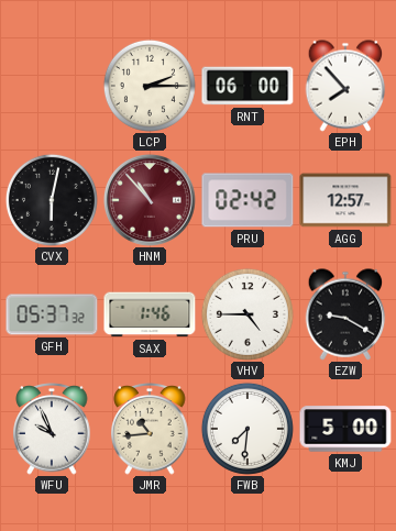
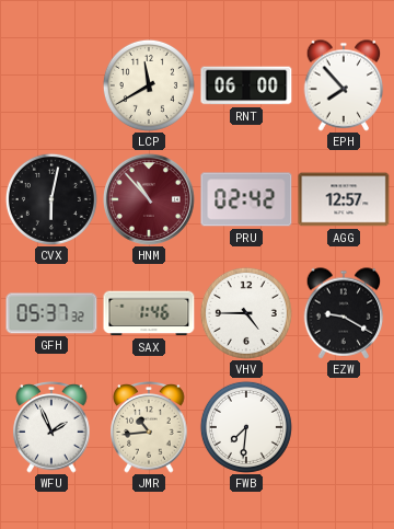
LCP: 2:15 -> 11:40
WFU: 9:56 -> 1:56
KMJ: 5:00 -> none
